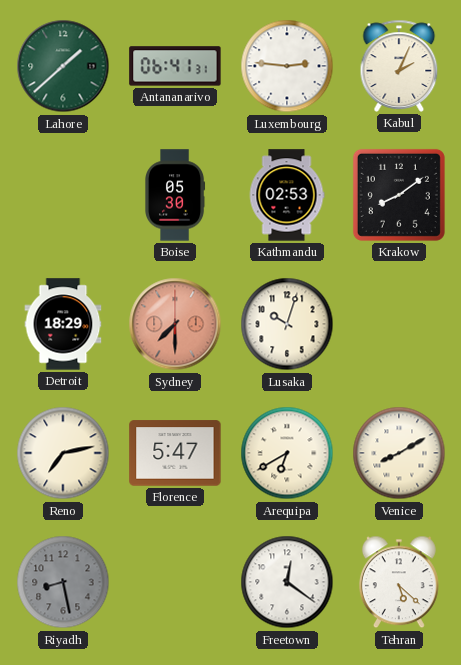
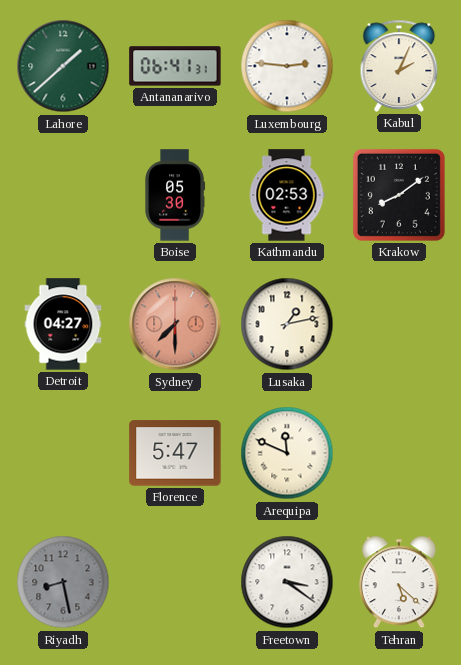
Detroit: 18:29 -> 04:27
Lusaka: 10:03 -> 1:13
Reno: 7:13 -> none
Arequipa: 6:40 -> 11:49
Venice: 8:10 -> none
Freetown: 12:21 -> 3:21
